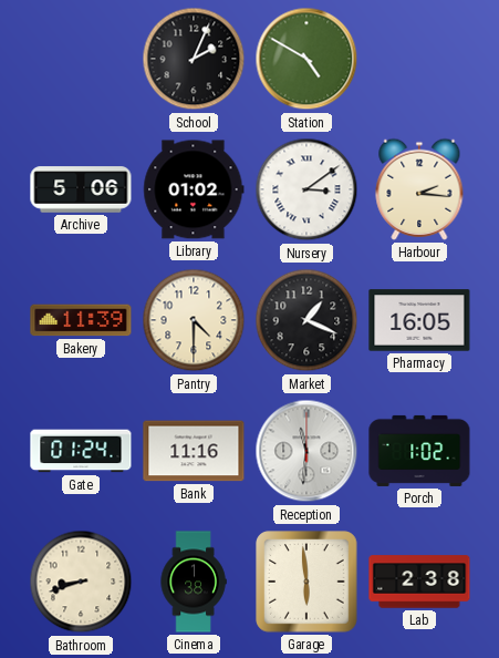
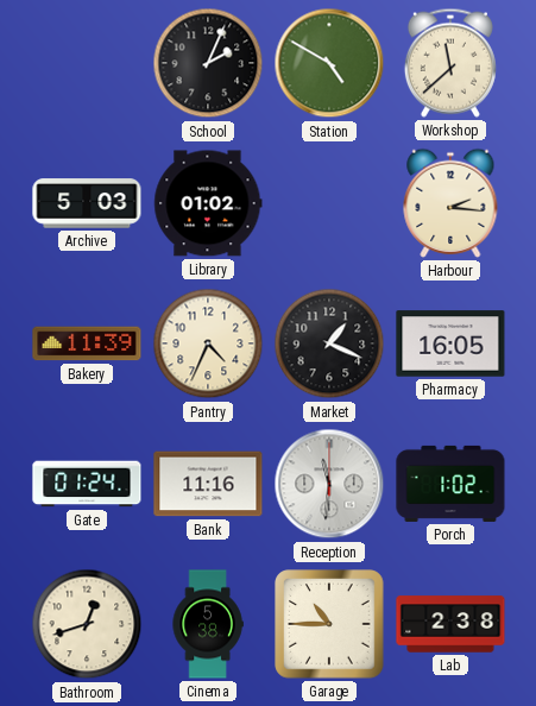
Workshop: none -> 11:38
Archive: 5:06 -> 5:03
Nursery: 3:09 -> none
Pantry: 4:30 -> 4:34
Bathroom: 8:42 -> 12:42
Cinema: 1:38 -> 5:38
Garage: 5:59 -> 10:45
